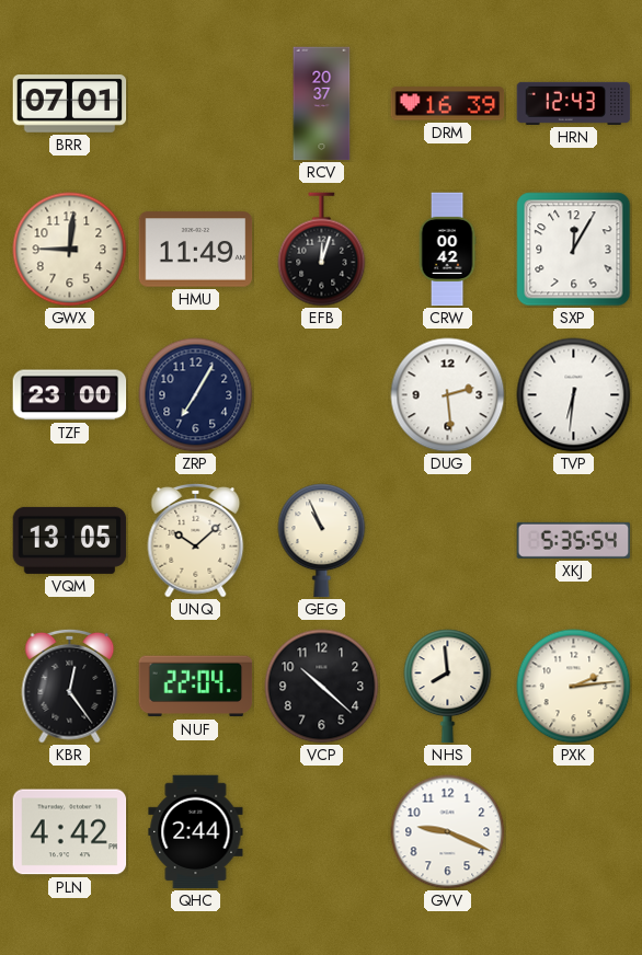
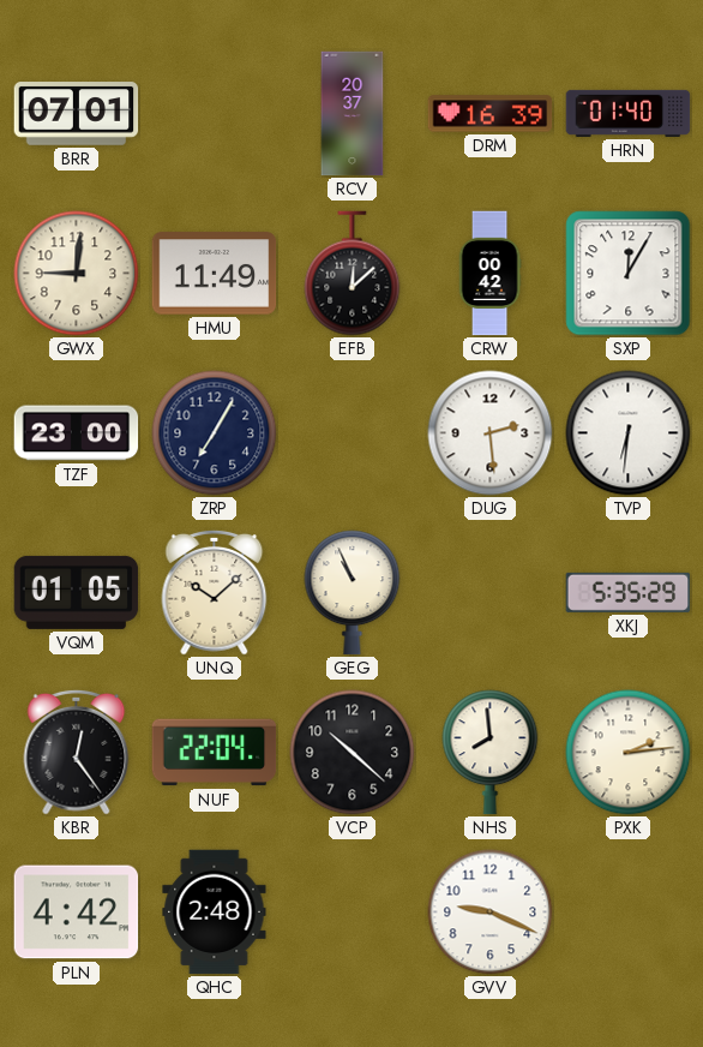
HRN: 12:43 -> 01:40
EFB: 12:03 -> 12:08
VQM: 13:05 -> 01:05
XKJ: 5:35:54 -> 5:35:29
QHC: 2:44 -> 2:48
